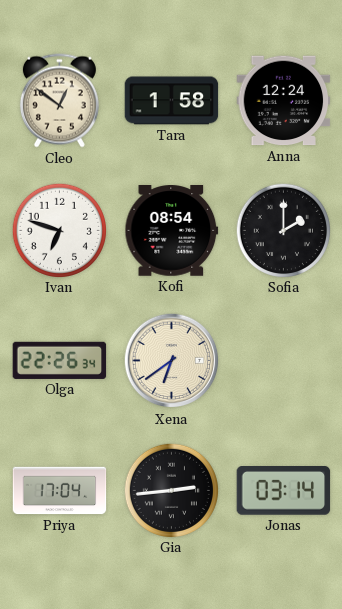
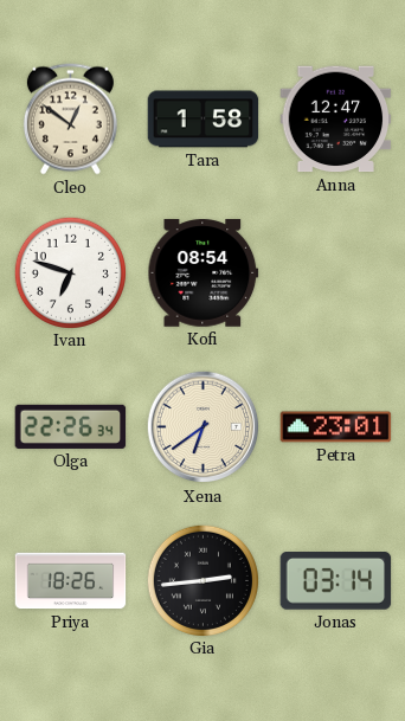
Anna: 12:24 -> 12:47
Sofia: 2:00 -> none
Petra: none -> 23:01
Priya: 17:04 -> 18:26
